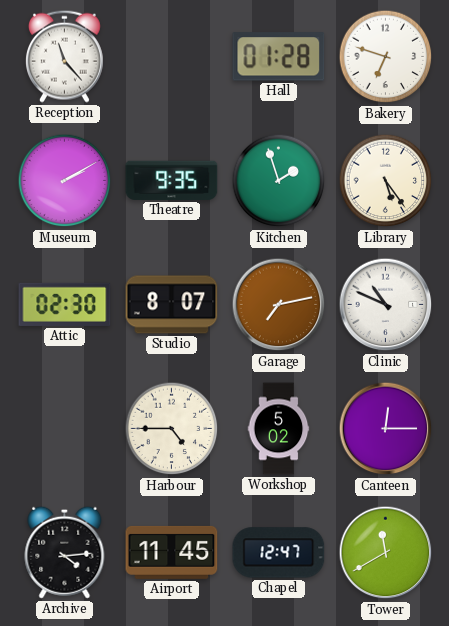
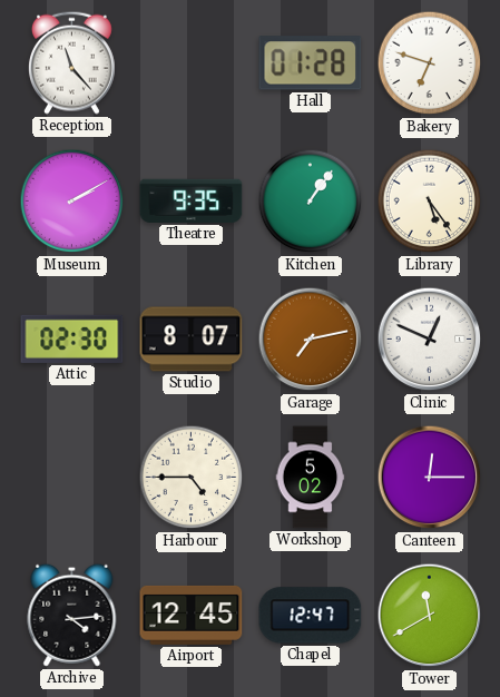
Kitchen: 1:57 -> 1:06
Clinic: 10:49 -> 12:49
Airport: 11:45 -> 12:45
